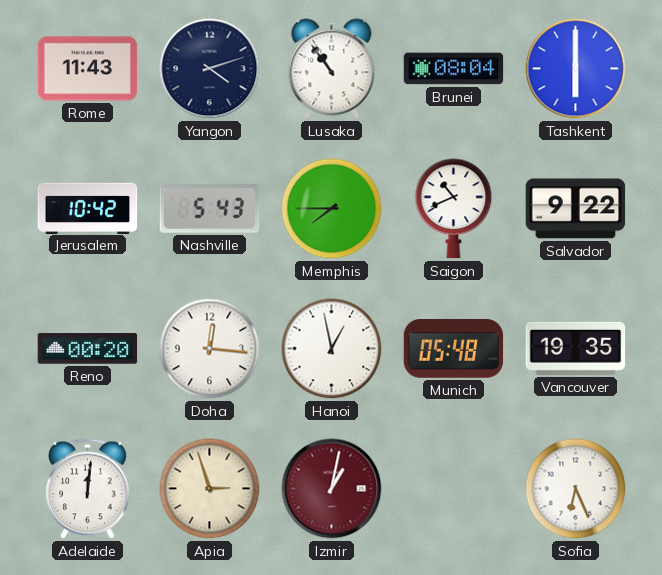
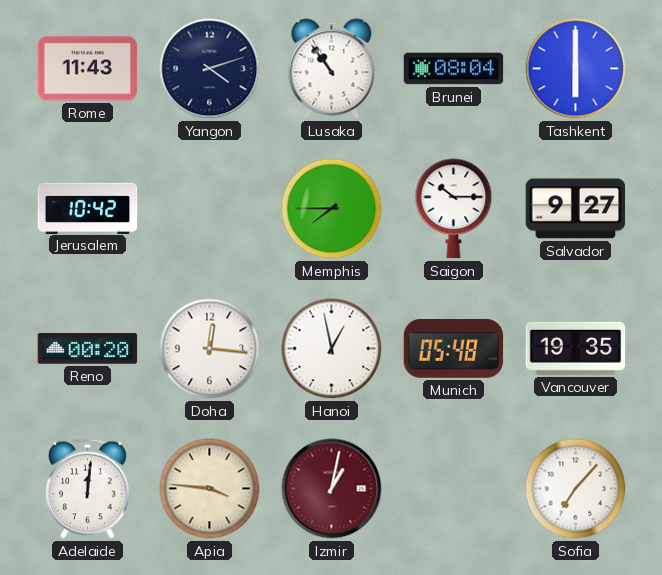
Nashville: 5:43 -> none
Saigon: 10:41 -> 10:15
Salvador: 9:22 -> 9:27
Apia: 2:57 -> 3:46
Sofia: 6:26 -> 7:07
